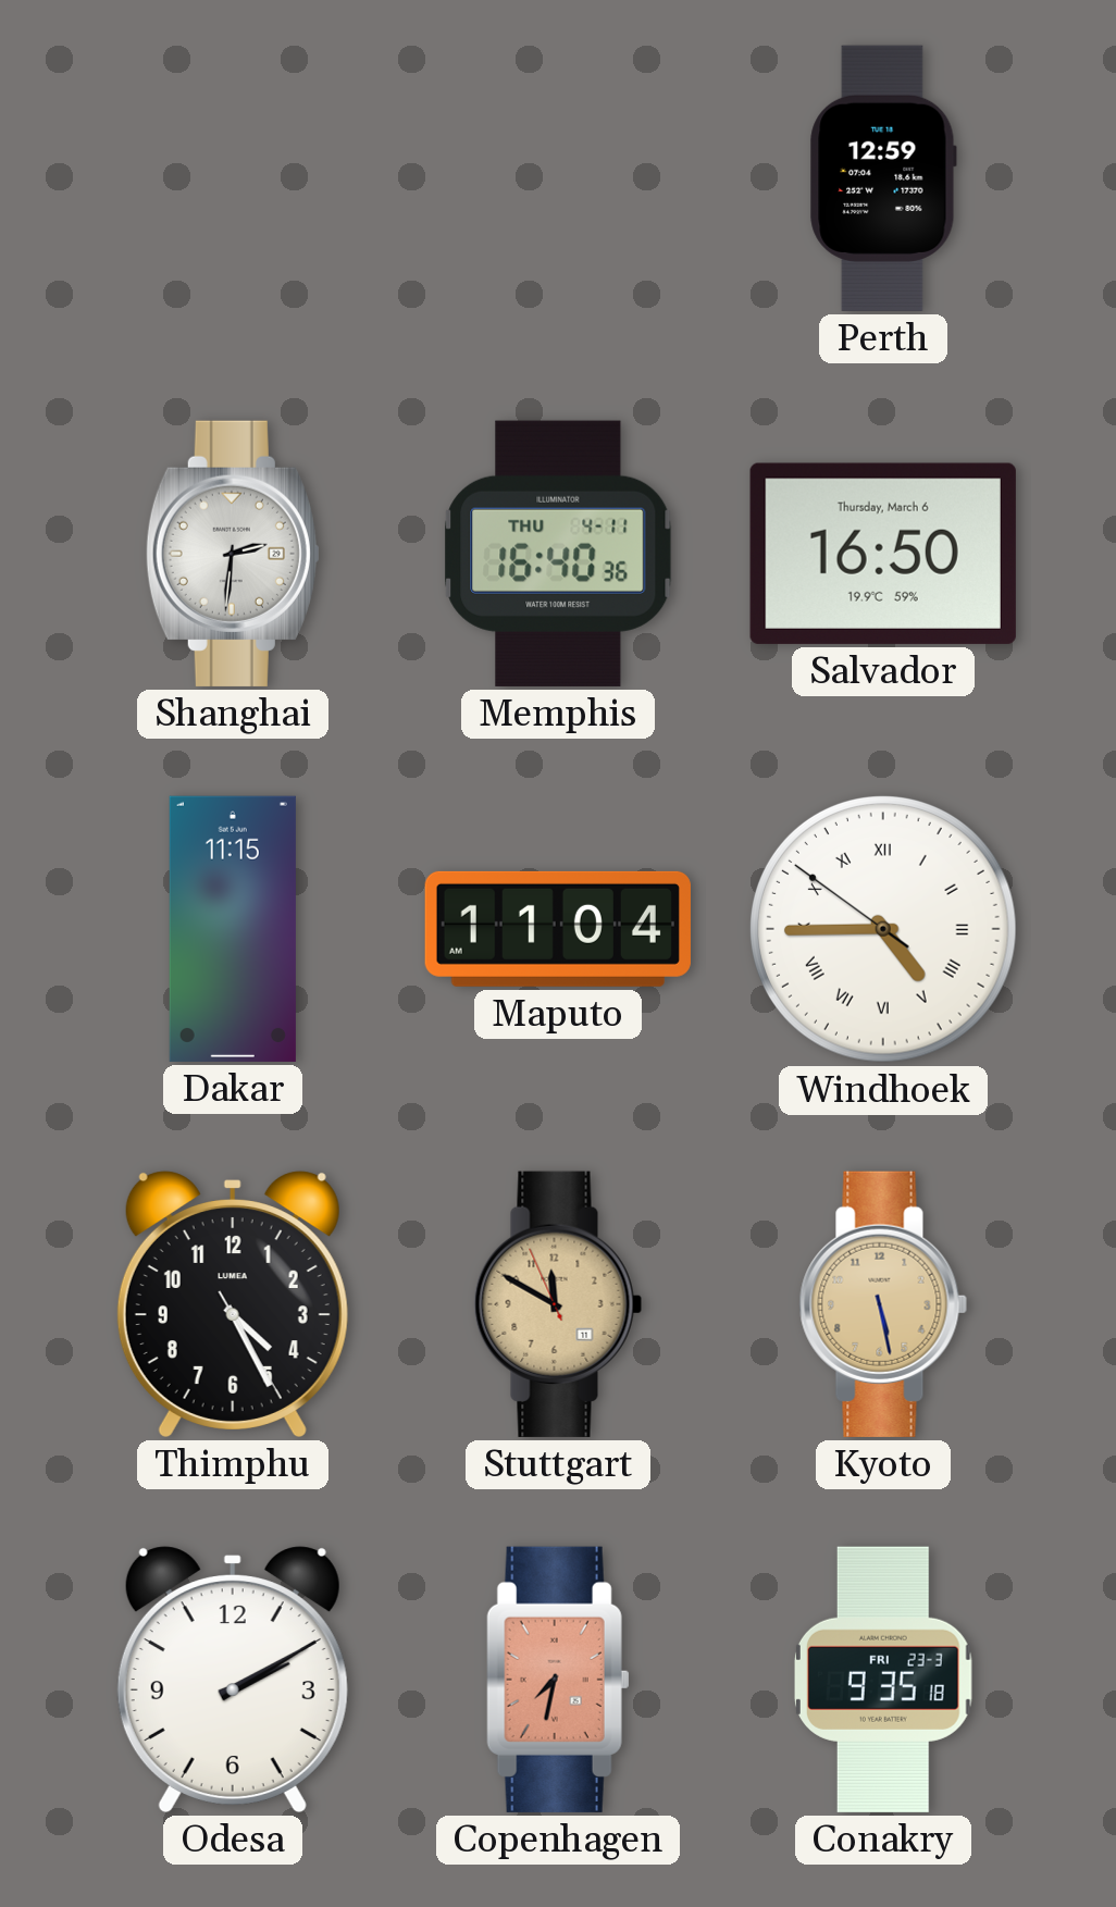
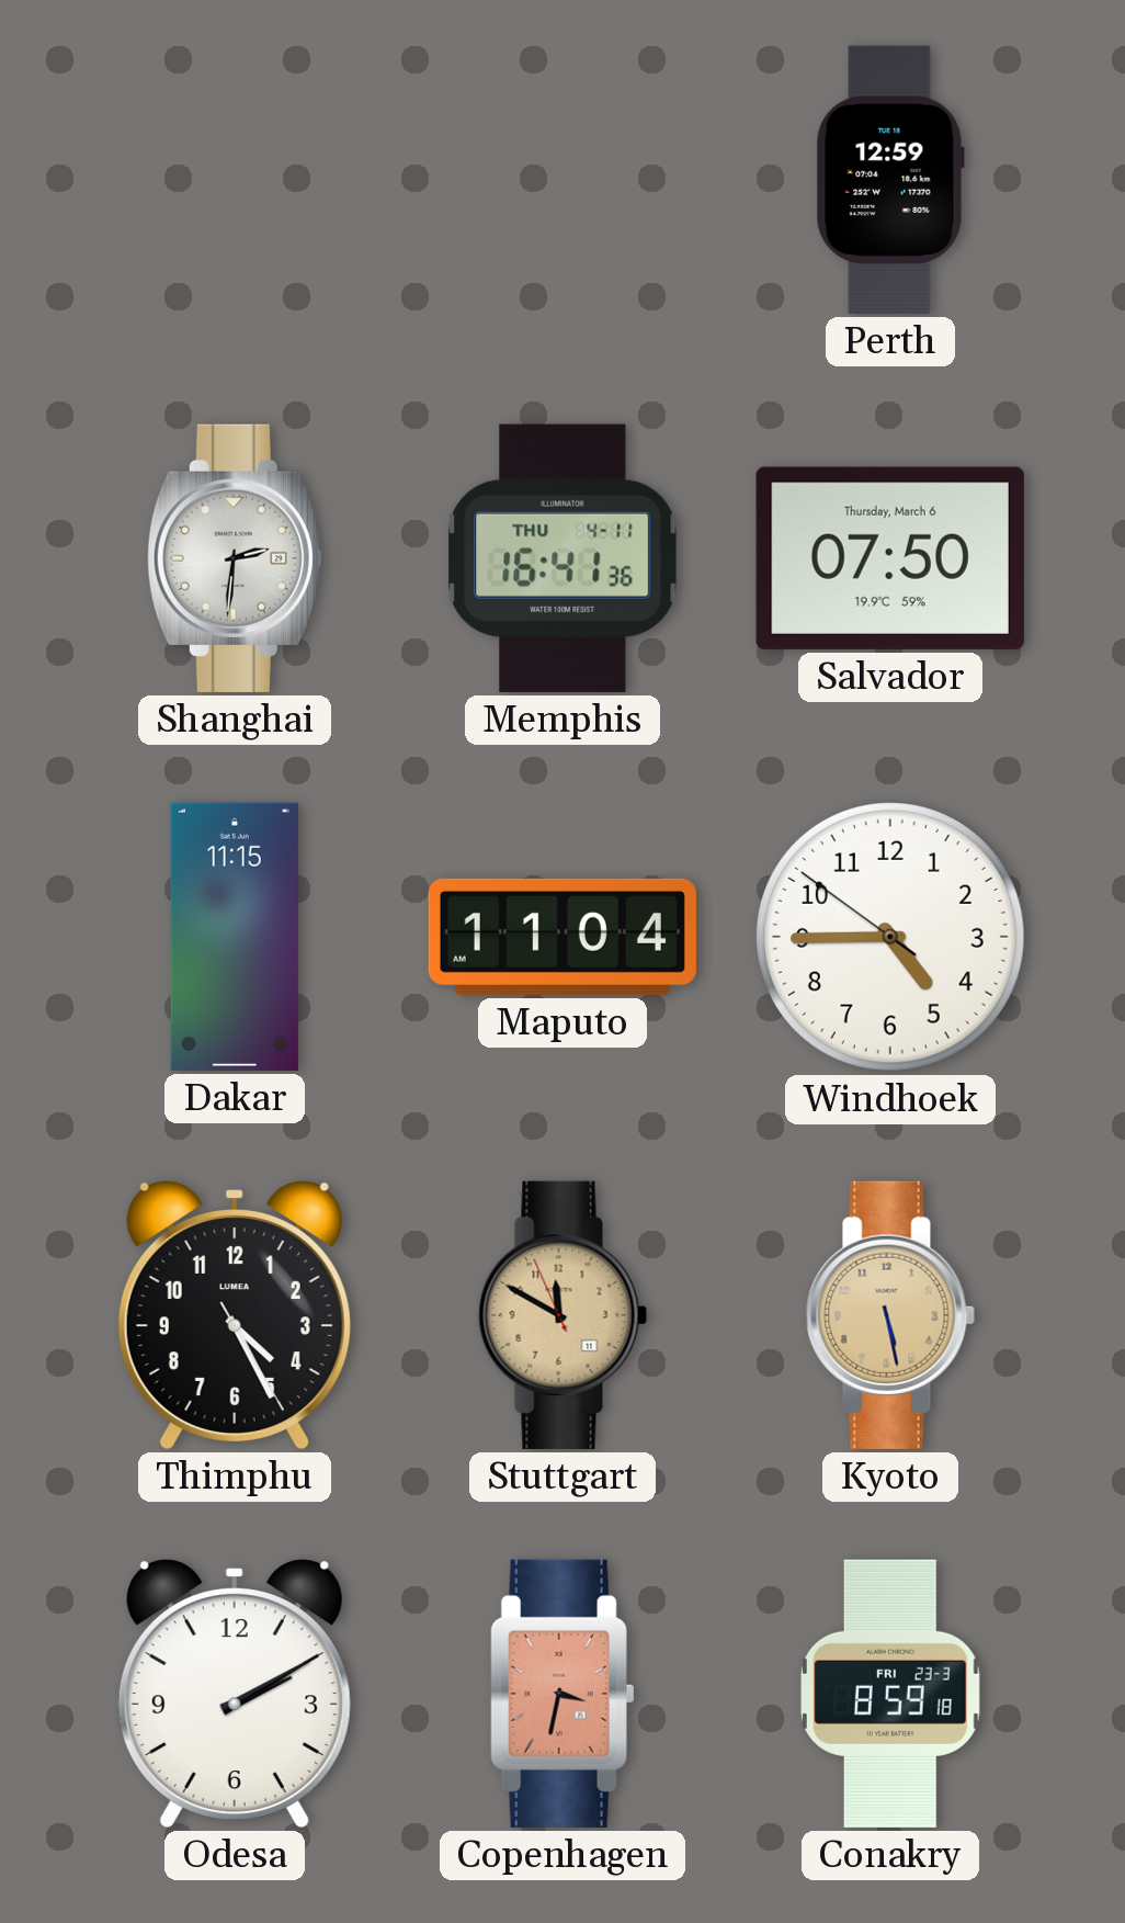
Memphis: 16:40 -> 16:41
Salvador: 16:50 -> 07:50
Windhoek numerals: Roman -> Arabic
Copenhagen: 7:32 -> 3:32
Conakry: 9:35 -> 8:59
